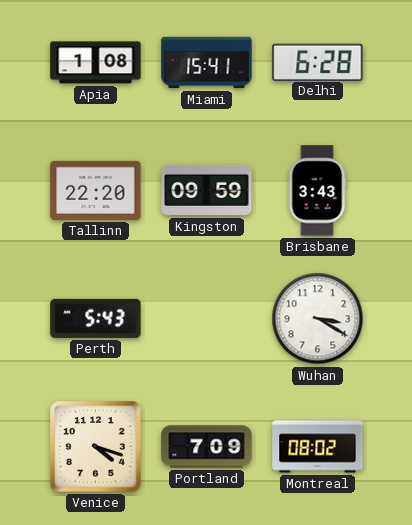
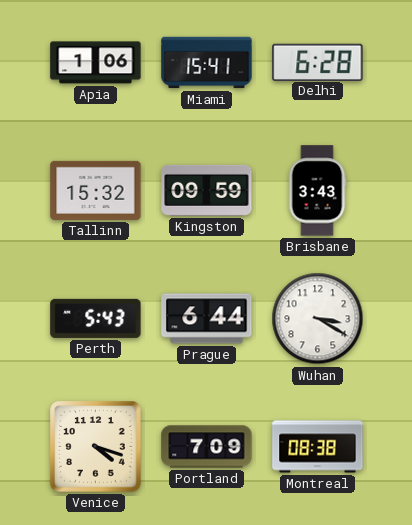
Apia: 1:08 -> 1:06
Tallinn: 22:20 -> 15:32
Prague: none -> 6:44
Montreal: 08:02 -> 08:38
